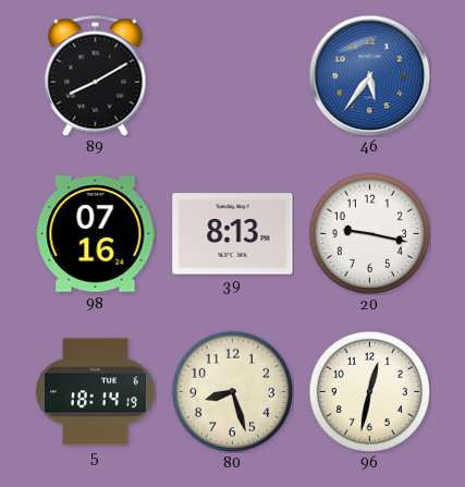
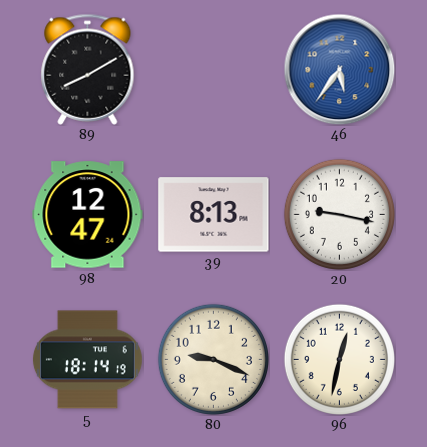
98: 07:16 -> 12:47
80: 8:27 -> 9:19
